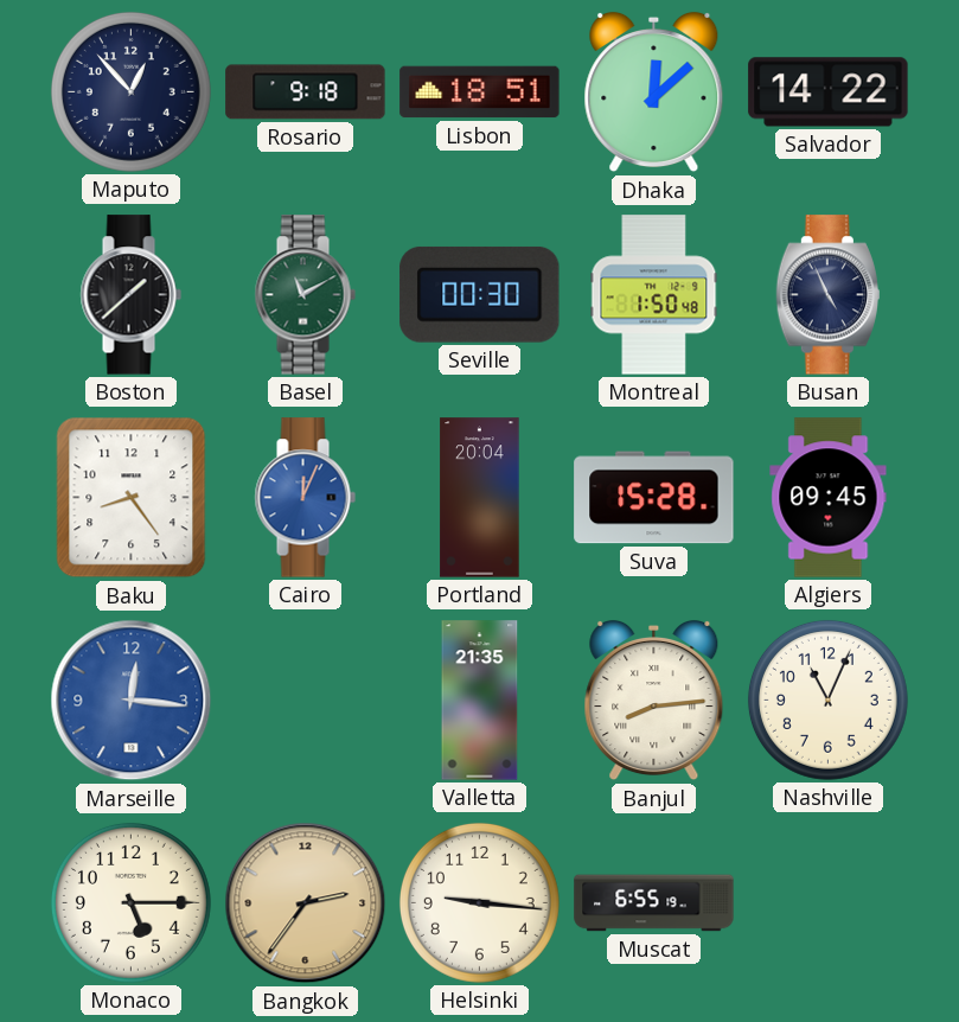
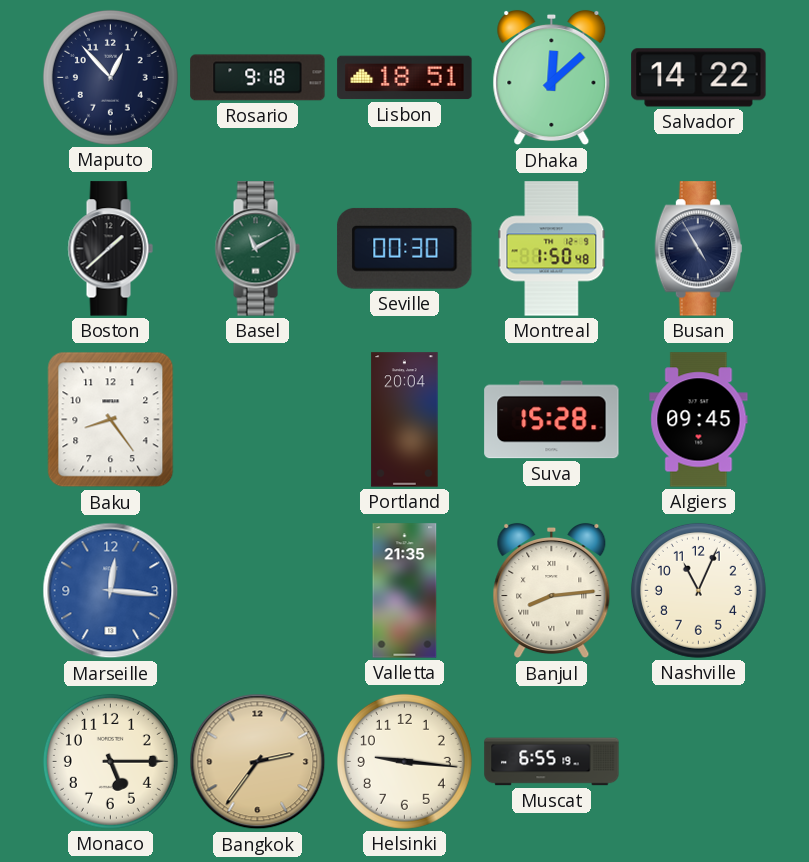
Busan: 4:56 -> 4:55
Cairo: 12:04 -> none
